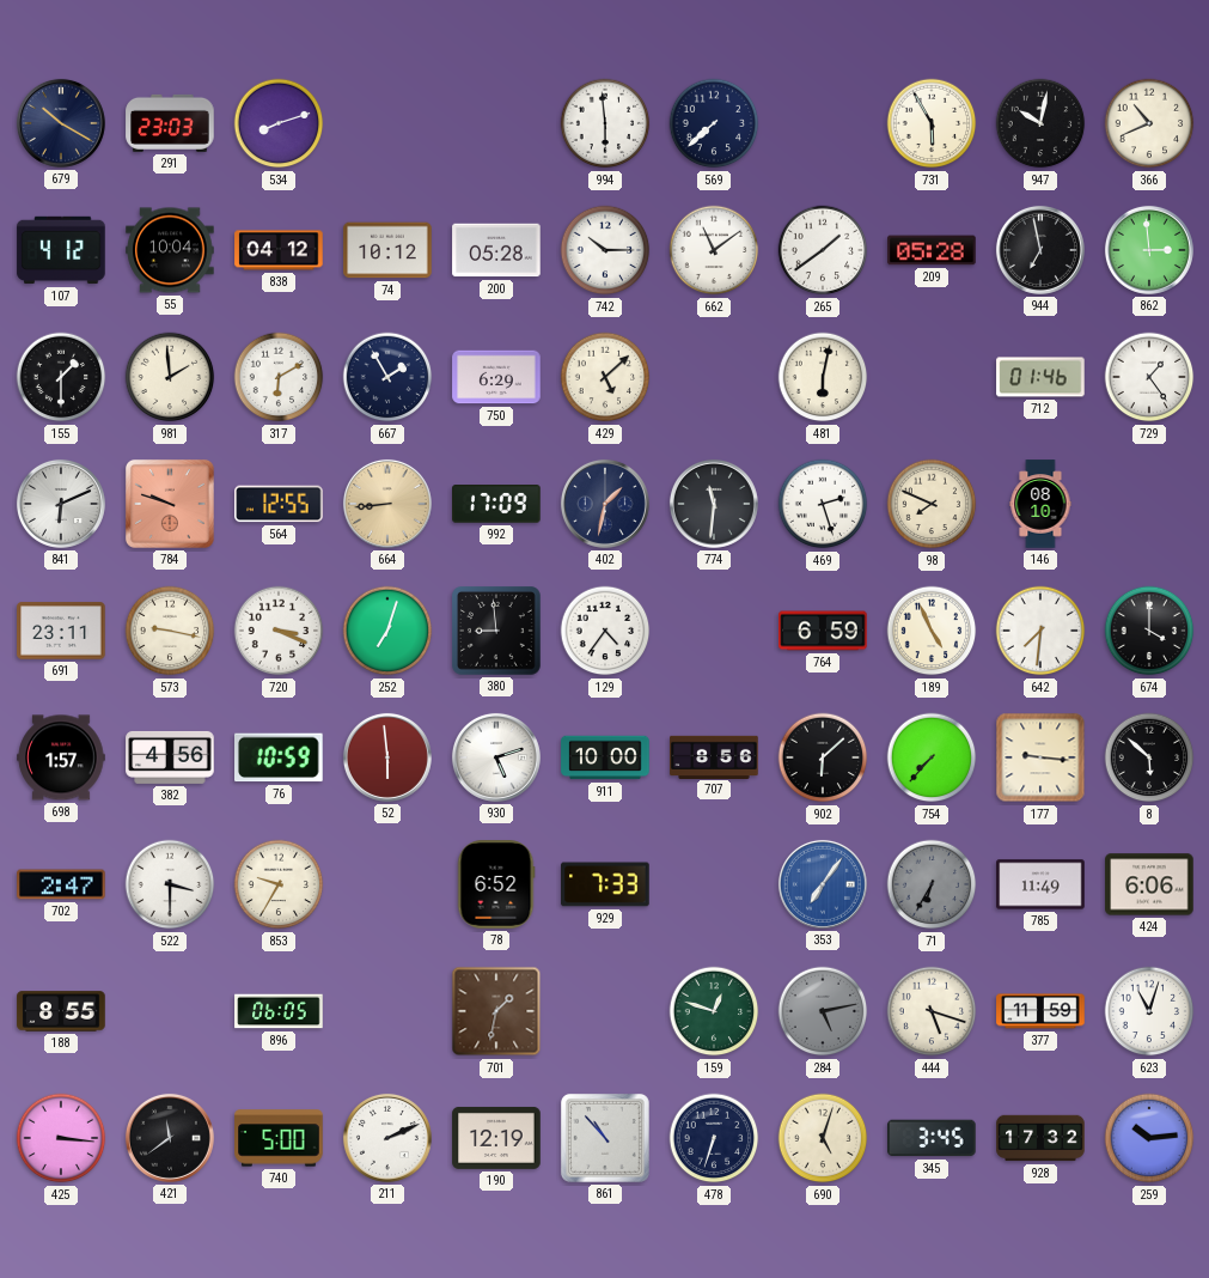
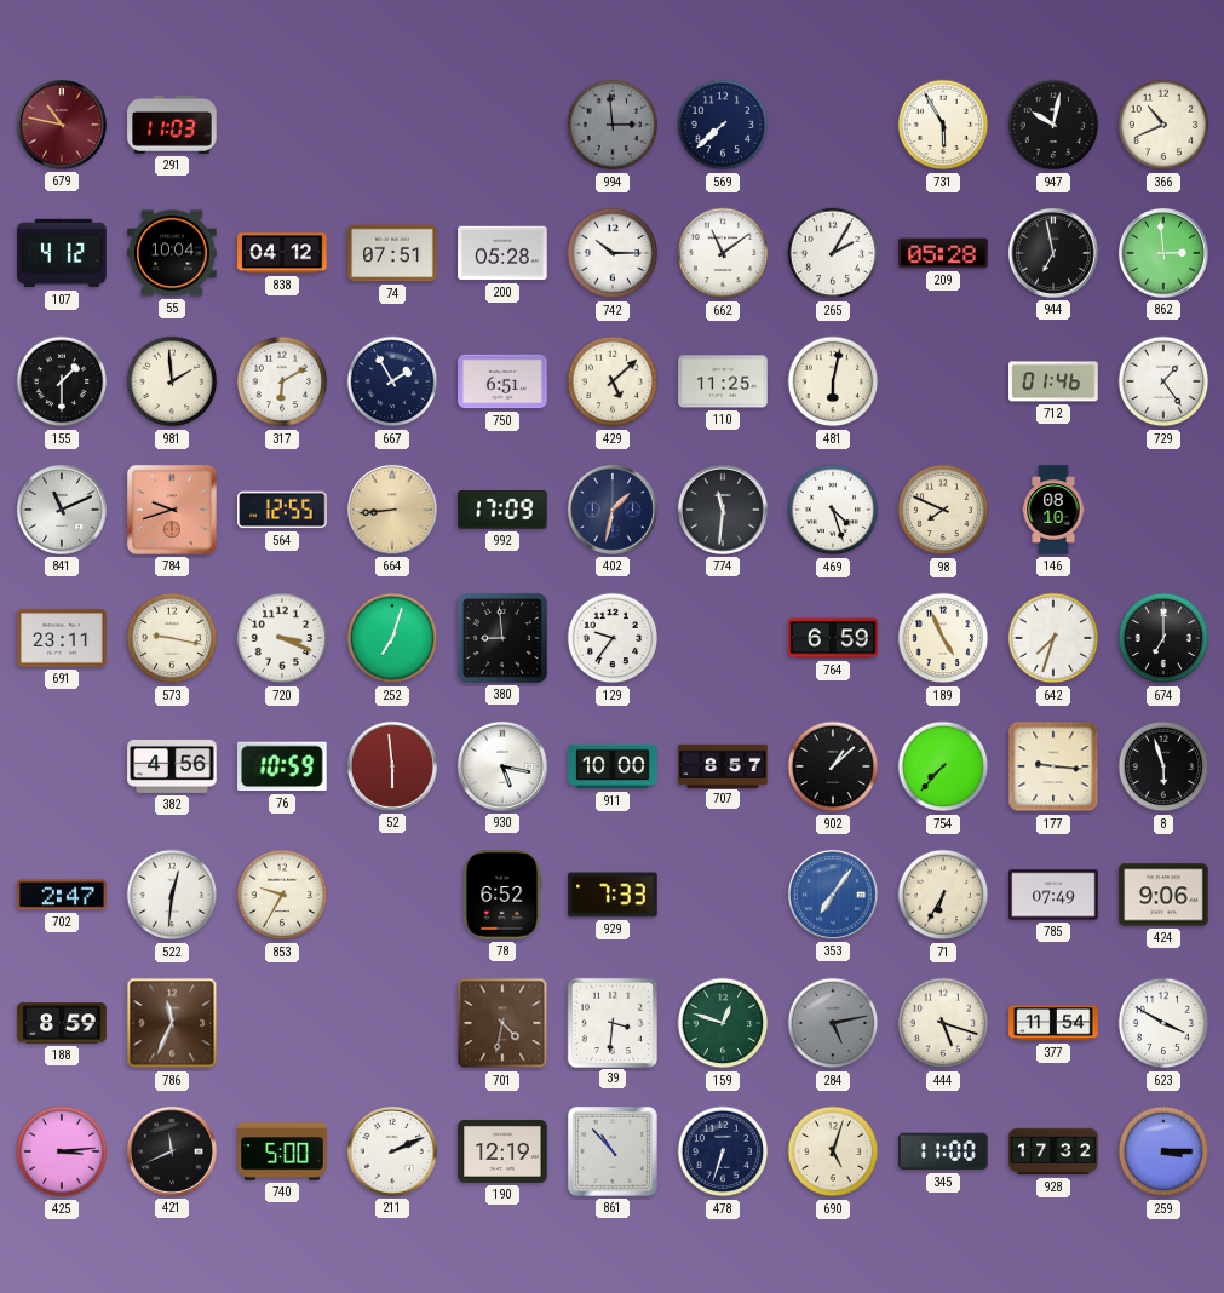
679: 10:20 -> 10:47
679 dial: navy -> burgundy
291: 23:03 -> 11:03
534: 8:12 -> none
994: 5:59 -> 2:59
994 dial: white -> grey
74: 10:12 -> 07:51
265: 1:39 -> 2:05
750: 6:29 -> 6:51
110: none -> 11:25
841: 6:11 -> 11:11
784: 9:48 -> 9:42
469: 2:27 -> 4:27
129: 4:36 -> 9:36
642: 7:31 -> 7:33
674: 4:00 -> 7:00
698: 1:57 -> none
930: 5:12 -> 5:17
707: 8:56 -> 8:57
902: 6:08 -> 1:08
8: 5:52 -> 5:57
522: 3:30 -> 12:31
71 dial: grey -> cream
785: 11:49 -> 07:49
424: 6:06 -> 9:06
188: 8:55 -> 8:59
786: none -> 11:34
896: 06:05 -> none
701: 1:32 -> 4:32
39: none -> 3:31
377: 11:59 -> 11:54
623: 11:03 -> 3:50
425: 3:16 -> 3:14
421: 11:39 -> 11:41
345: 3:45 -> 11:00
259: 10:14 -> 3:15
